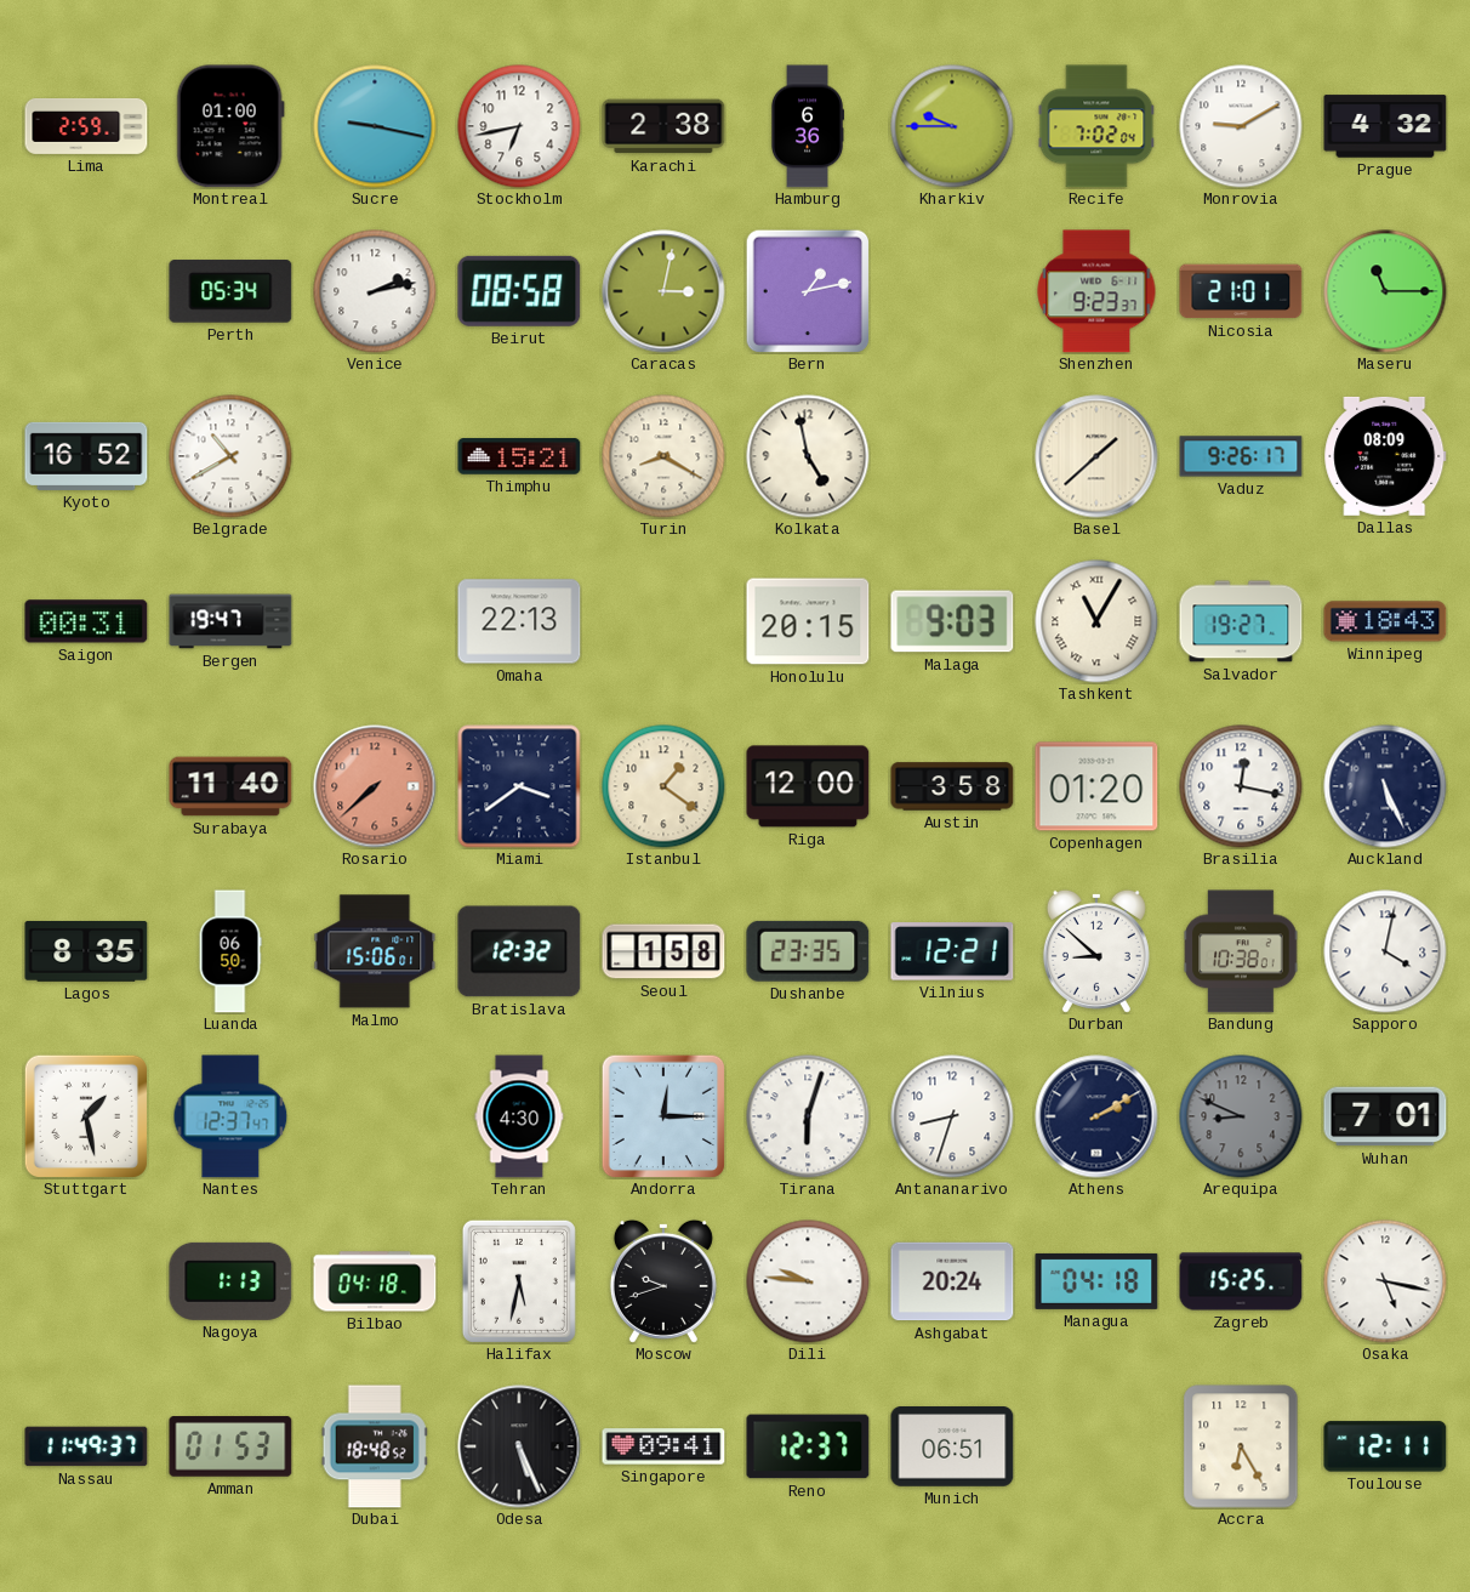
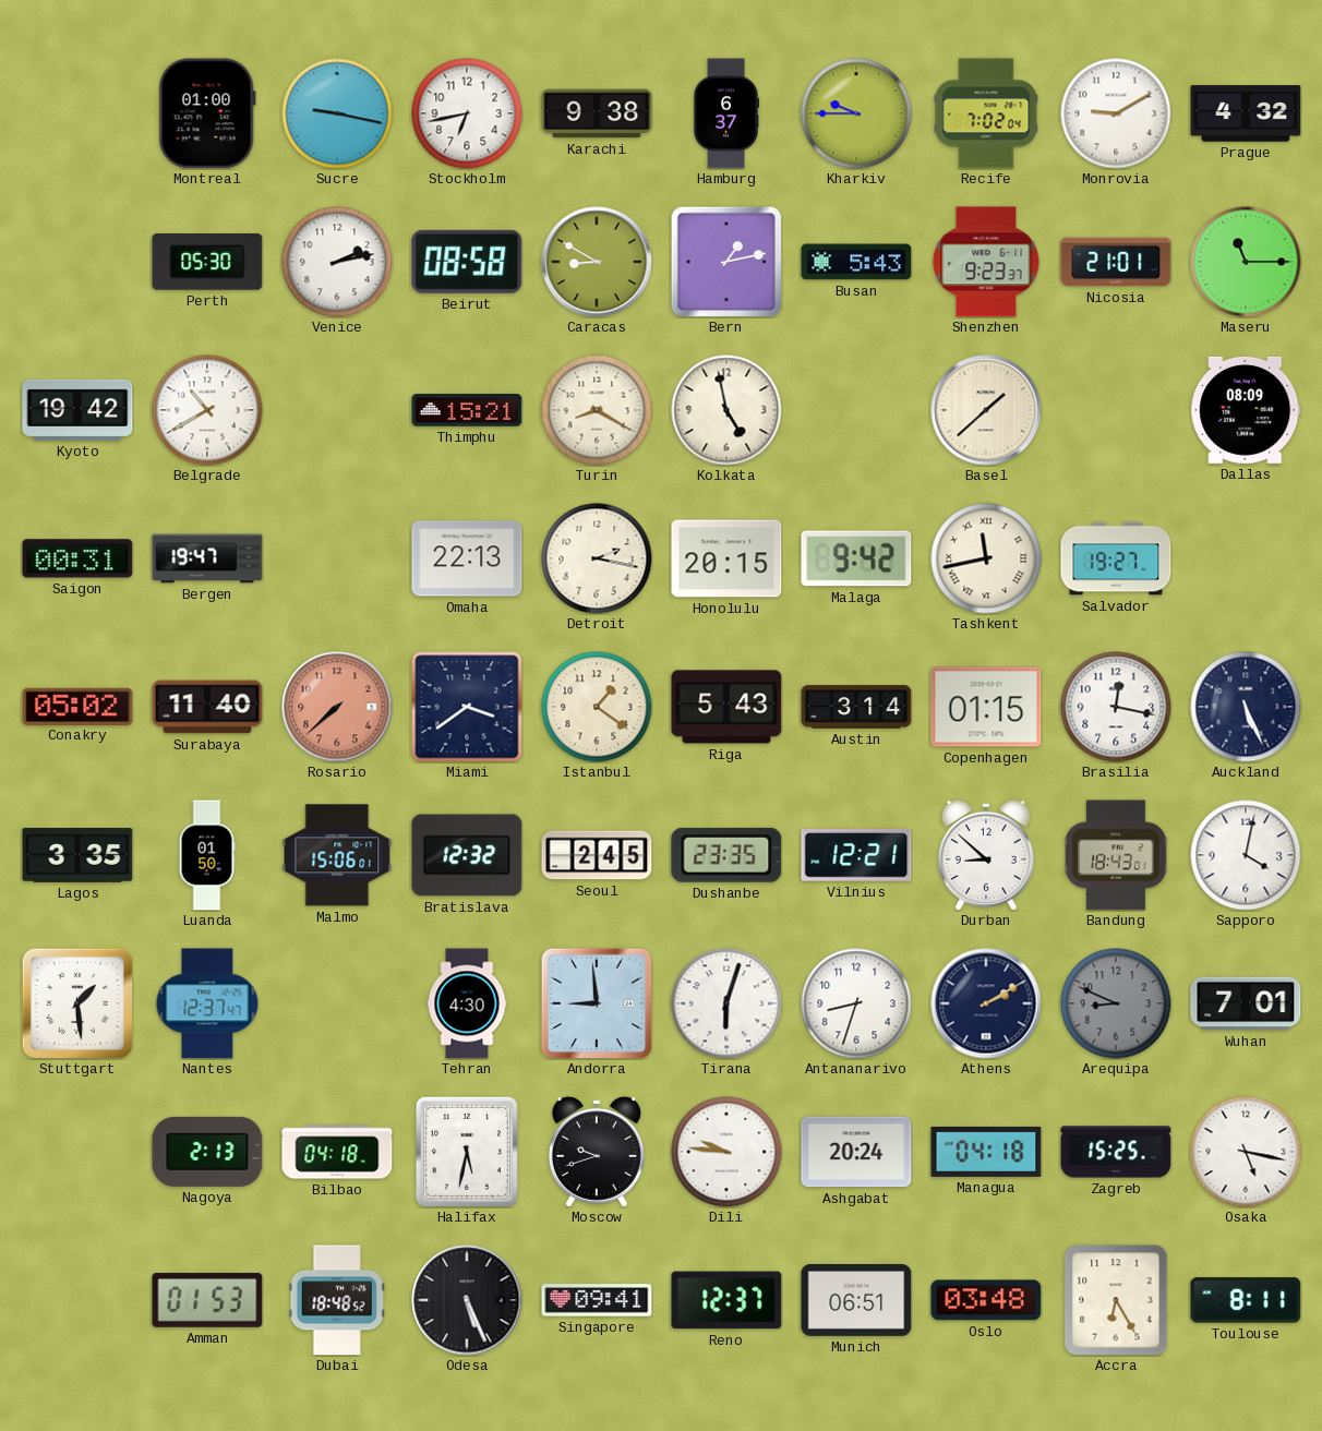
Lima: 2:59 -> none
Karachi: 2:38 -> 9:38
Hamburg: 6:36 -> 6:37
Perth: 05:34 -> 05:30
Caracas: 3:02 -> 8:50
Busan: none -> 5:43
Kyoto: 16:52 -> 19:42
Vaduz: 9:26 -> none
Detroit: none -> 2:17
Malaga: 9:03 -> 9:42
Tashkent: 11:05 -> 11:43
Winnipeg: 18:43 -> none
Conakry: none -> 05:02
Riga: 12:00 -> 5:43
Austin: 3:58 -> 3:14
Copenhagen: 01:20 -> 01:15
Lagos: 8:35 -> 3:35
Luanda: 06:50 -> 01:50
Seoul: 1:58 -> 2:45
Bandung: 10:38 -> 18:43
Stuttgart: 1:28 -> 1:29
Andorra: 12:15 -> 8:59
Nagoya: 1:13 -> 2:13
Nassau: 11:49 -> none
Oslo: none -> 03:48
Toulouse: 12:11 -> 8:11
